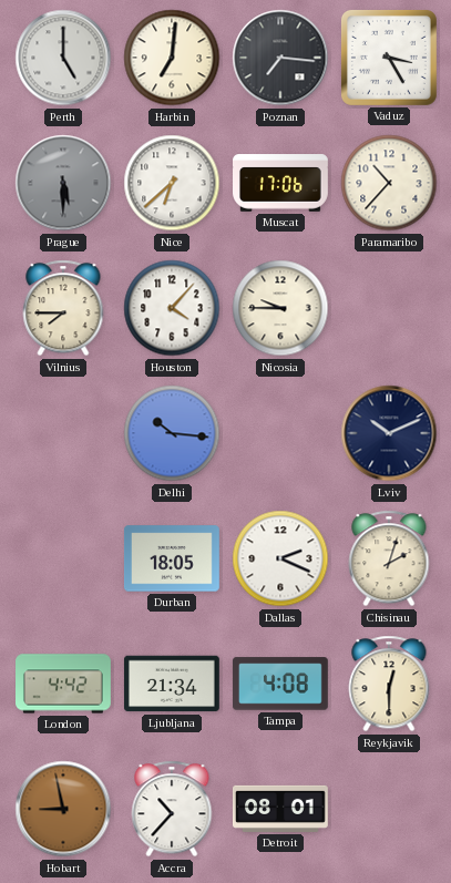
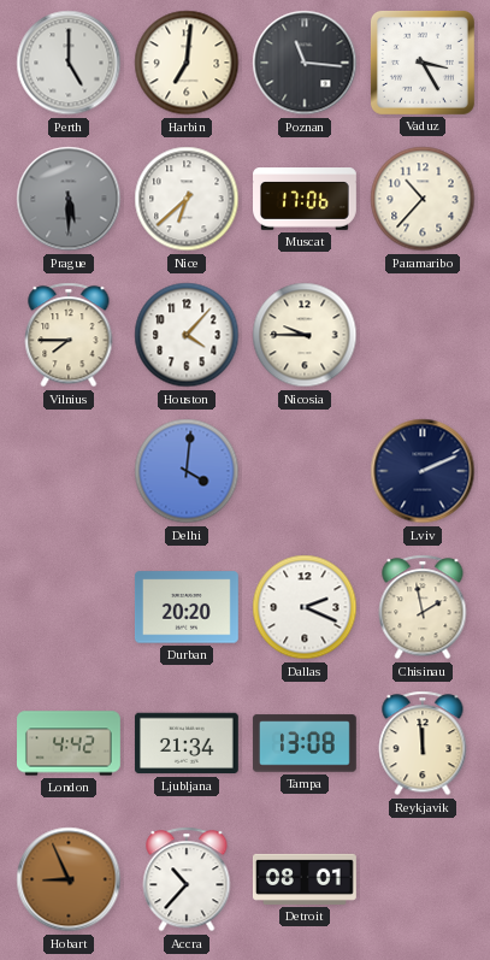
Poznan: 7:16 -> 11:16
Delhi: 10:16 -> 4:01
Lviv: 10:11 -> 2:11
Durban: 18:05 -> 20:20
Chisinau: 2:03 -> 1:58
Tampa: 4:08 -> 13:08
Reykjavik: 12:30 -> 11:59
Hobart: 8:58 -> 8:56
